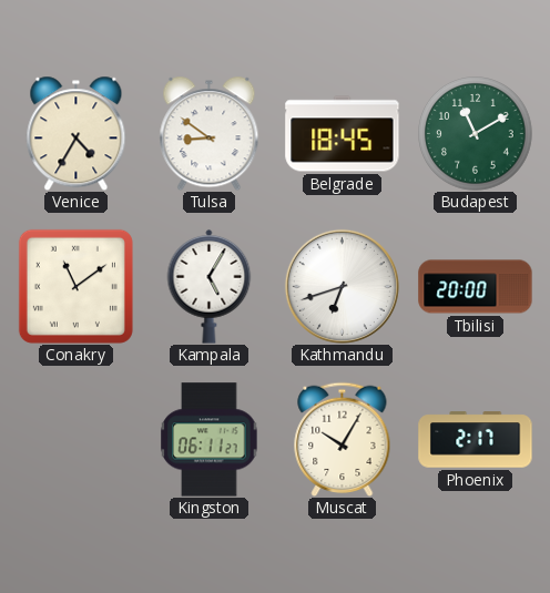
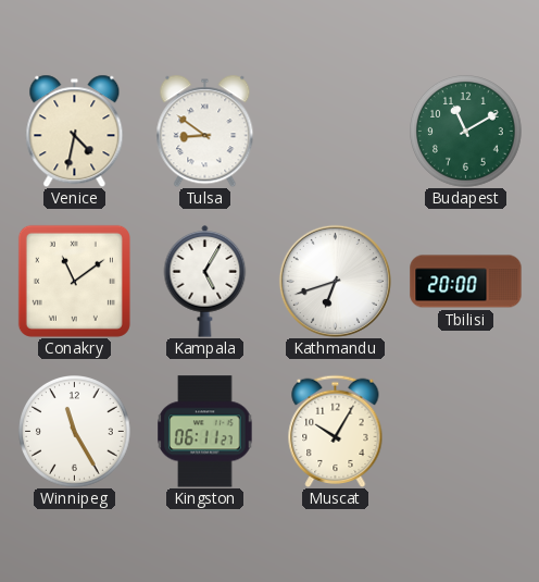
Venice: 4:35 -> 4:32
Belgrade: 18:45 -> none
Winnipeg: none -> 11:25
Phoenix: 2:17 -> none
